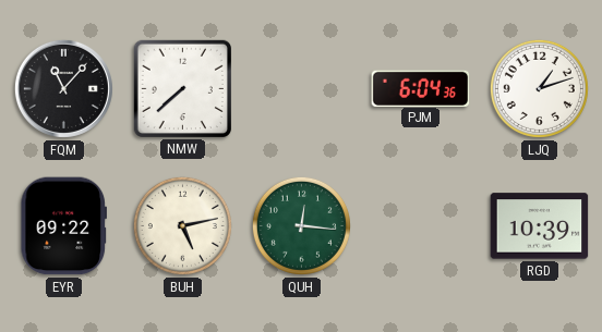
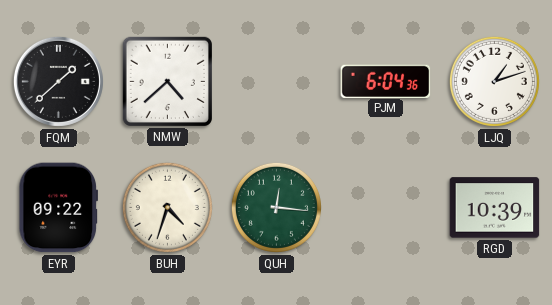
FQM: 11:07 -> 1:38
NMW: 7:38 -> 4:38
BUH: 5:13 -> 4:33
